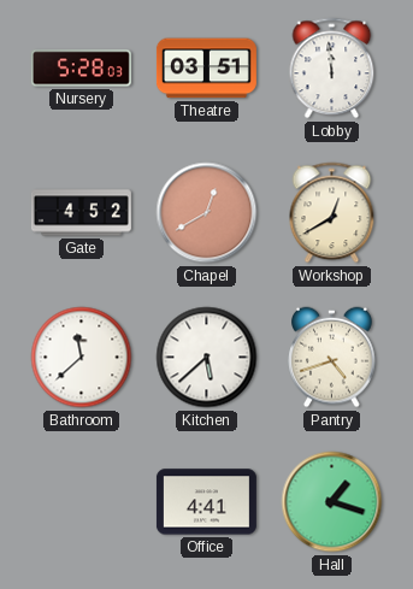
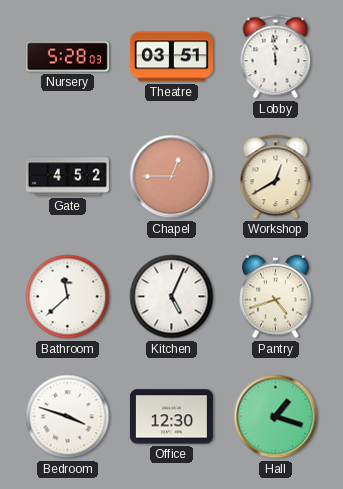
Chapel: 12:40 -> 12:45
Kitchen: 5:38 -> 5:04
Bedroom: none -> 3:48
Office: 4:41 -> 12:30
